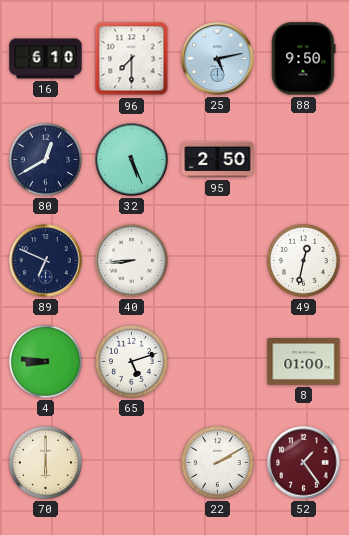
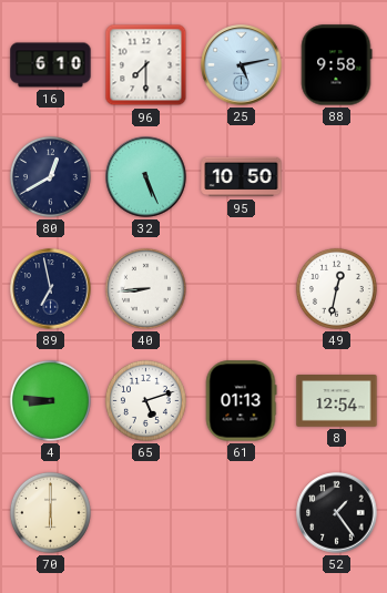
88: 9:50 -> 9:58
95: 2:50 -> 10:50
89: 6:49 -> 6:58
61: none -> 01:13
8: 01:00 -> 12:54
22: 2:10 -> none
52 dial: burgundy -> black
